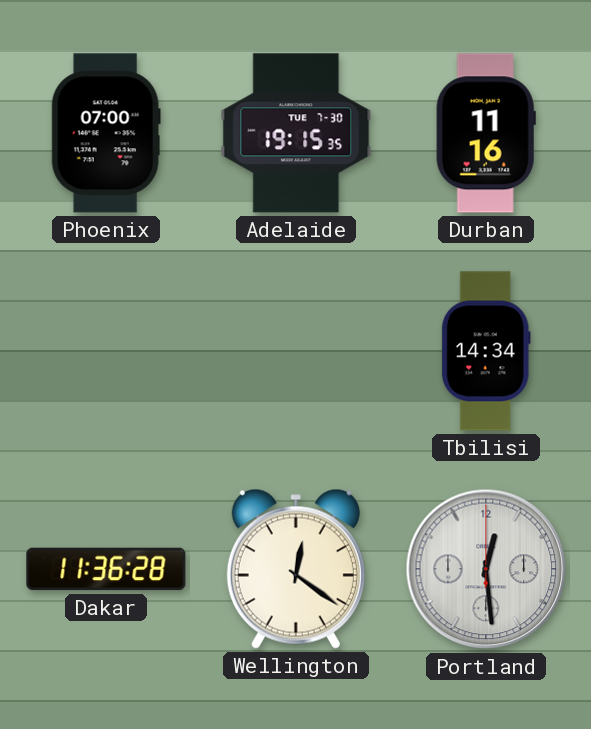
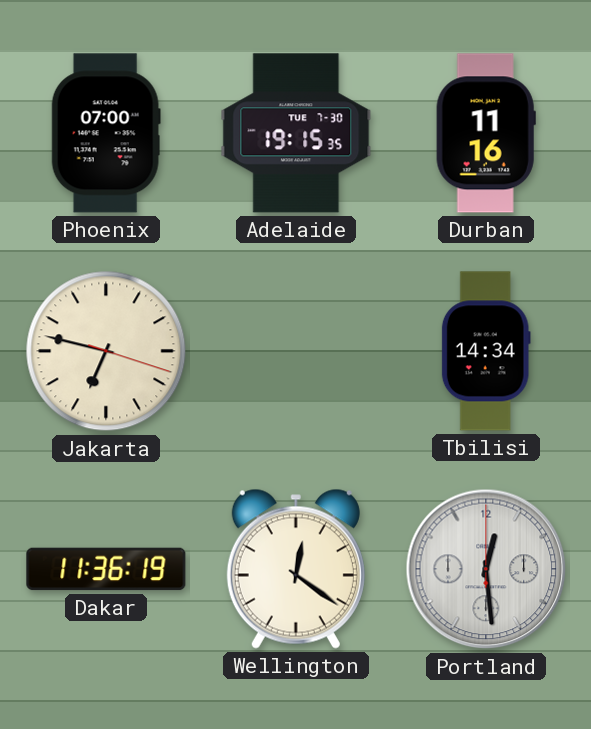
Jakarta: none -> 6:47
Dakar: 11:36:28 -> 11:36:19
